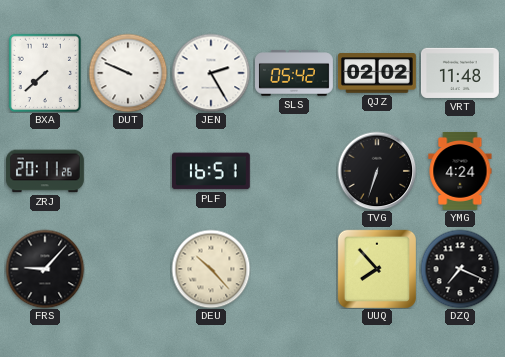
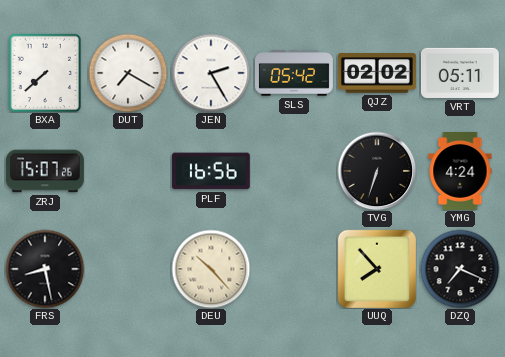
DUT: 9:49 -> 7:20
VRT: 11:48 -> 05:11
ZRJ: 20:11 -> 15:07
PLF: 16:51 -> 16:56
FRS: 9:07 -> 8:28
